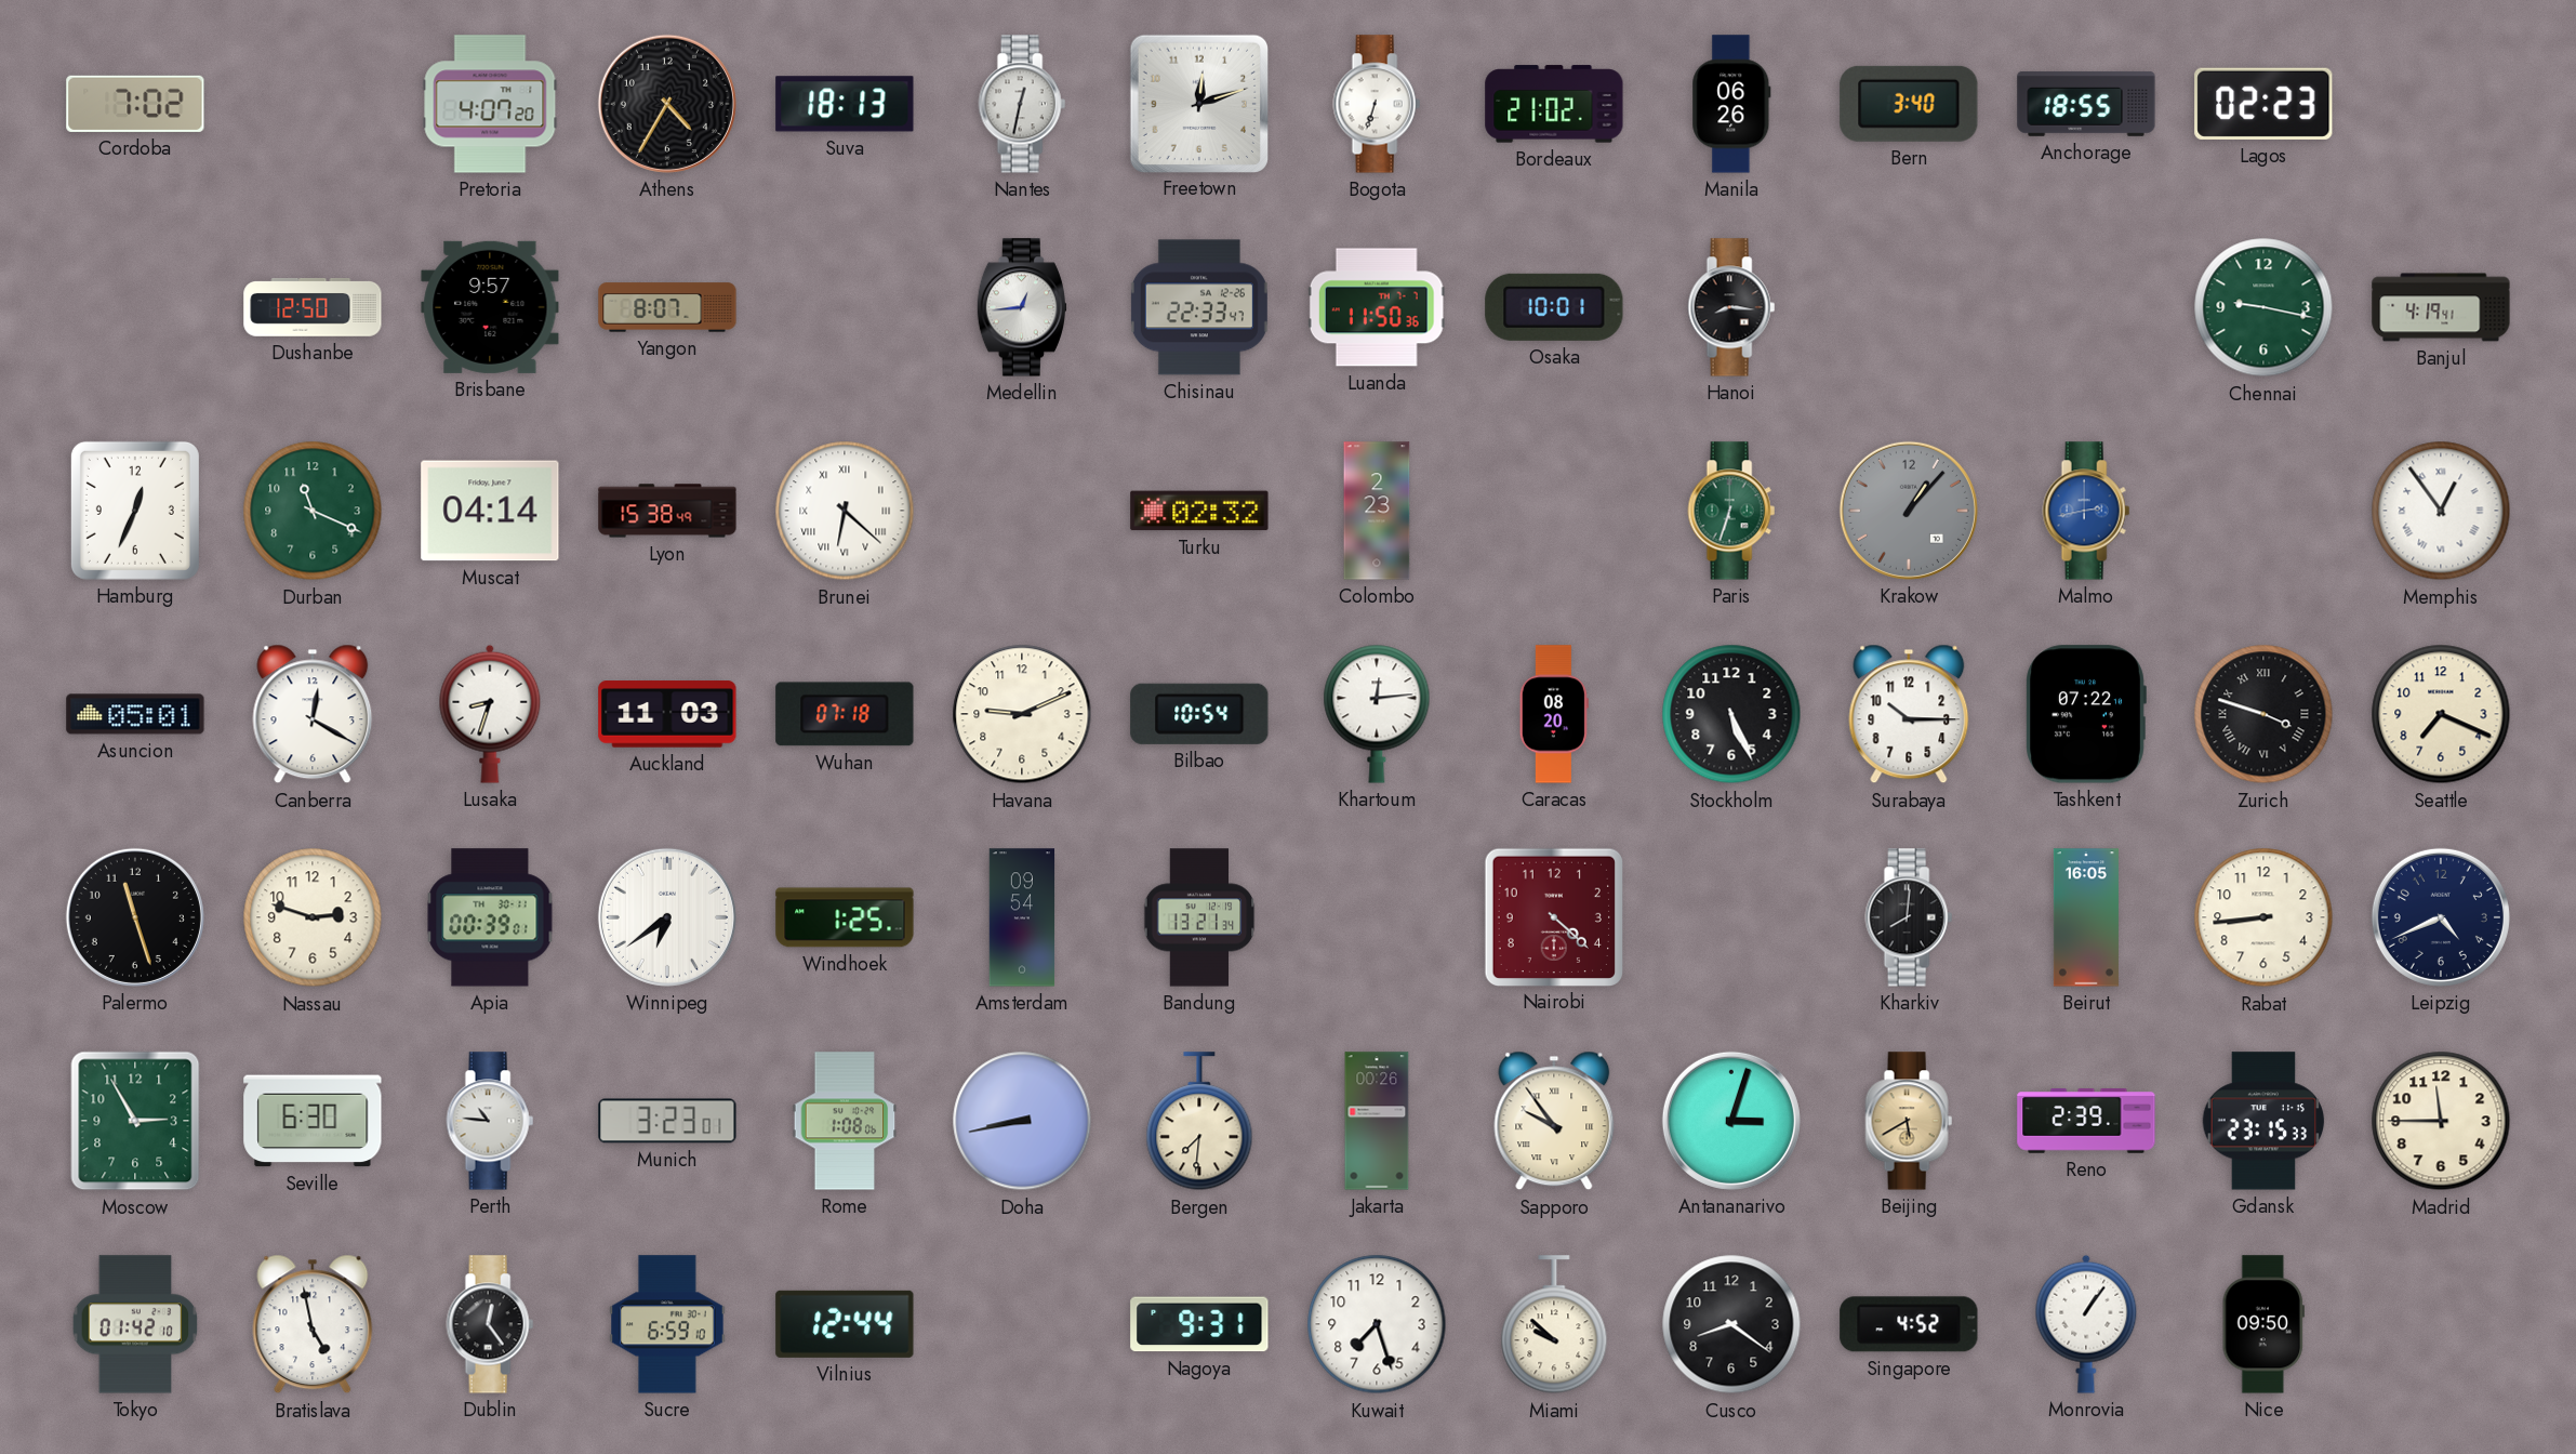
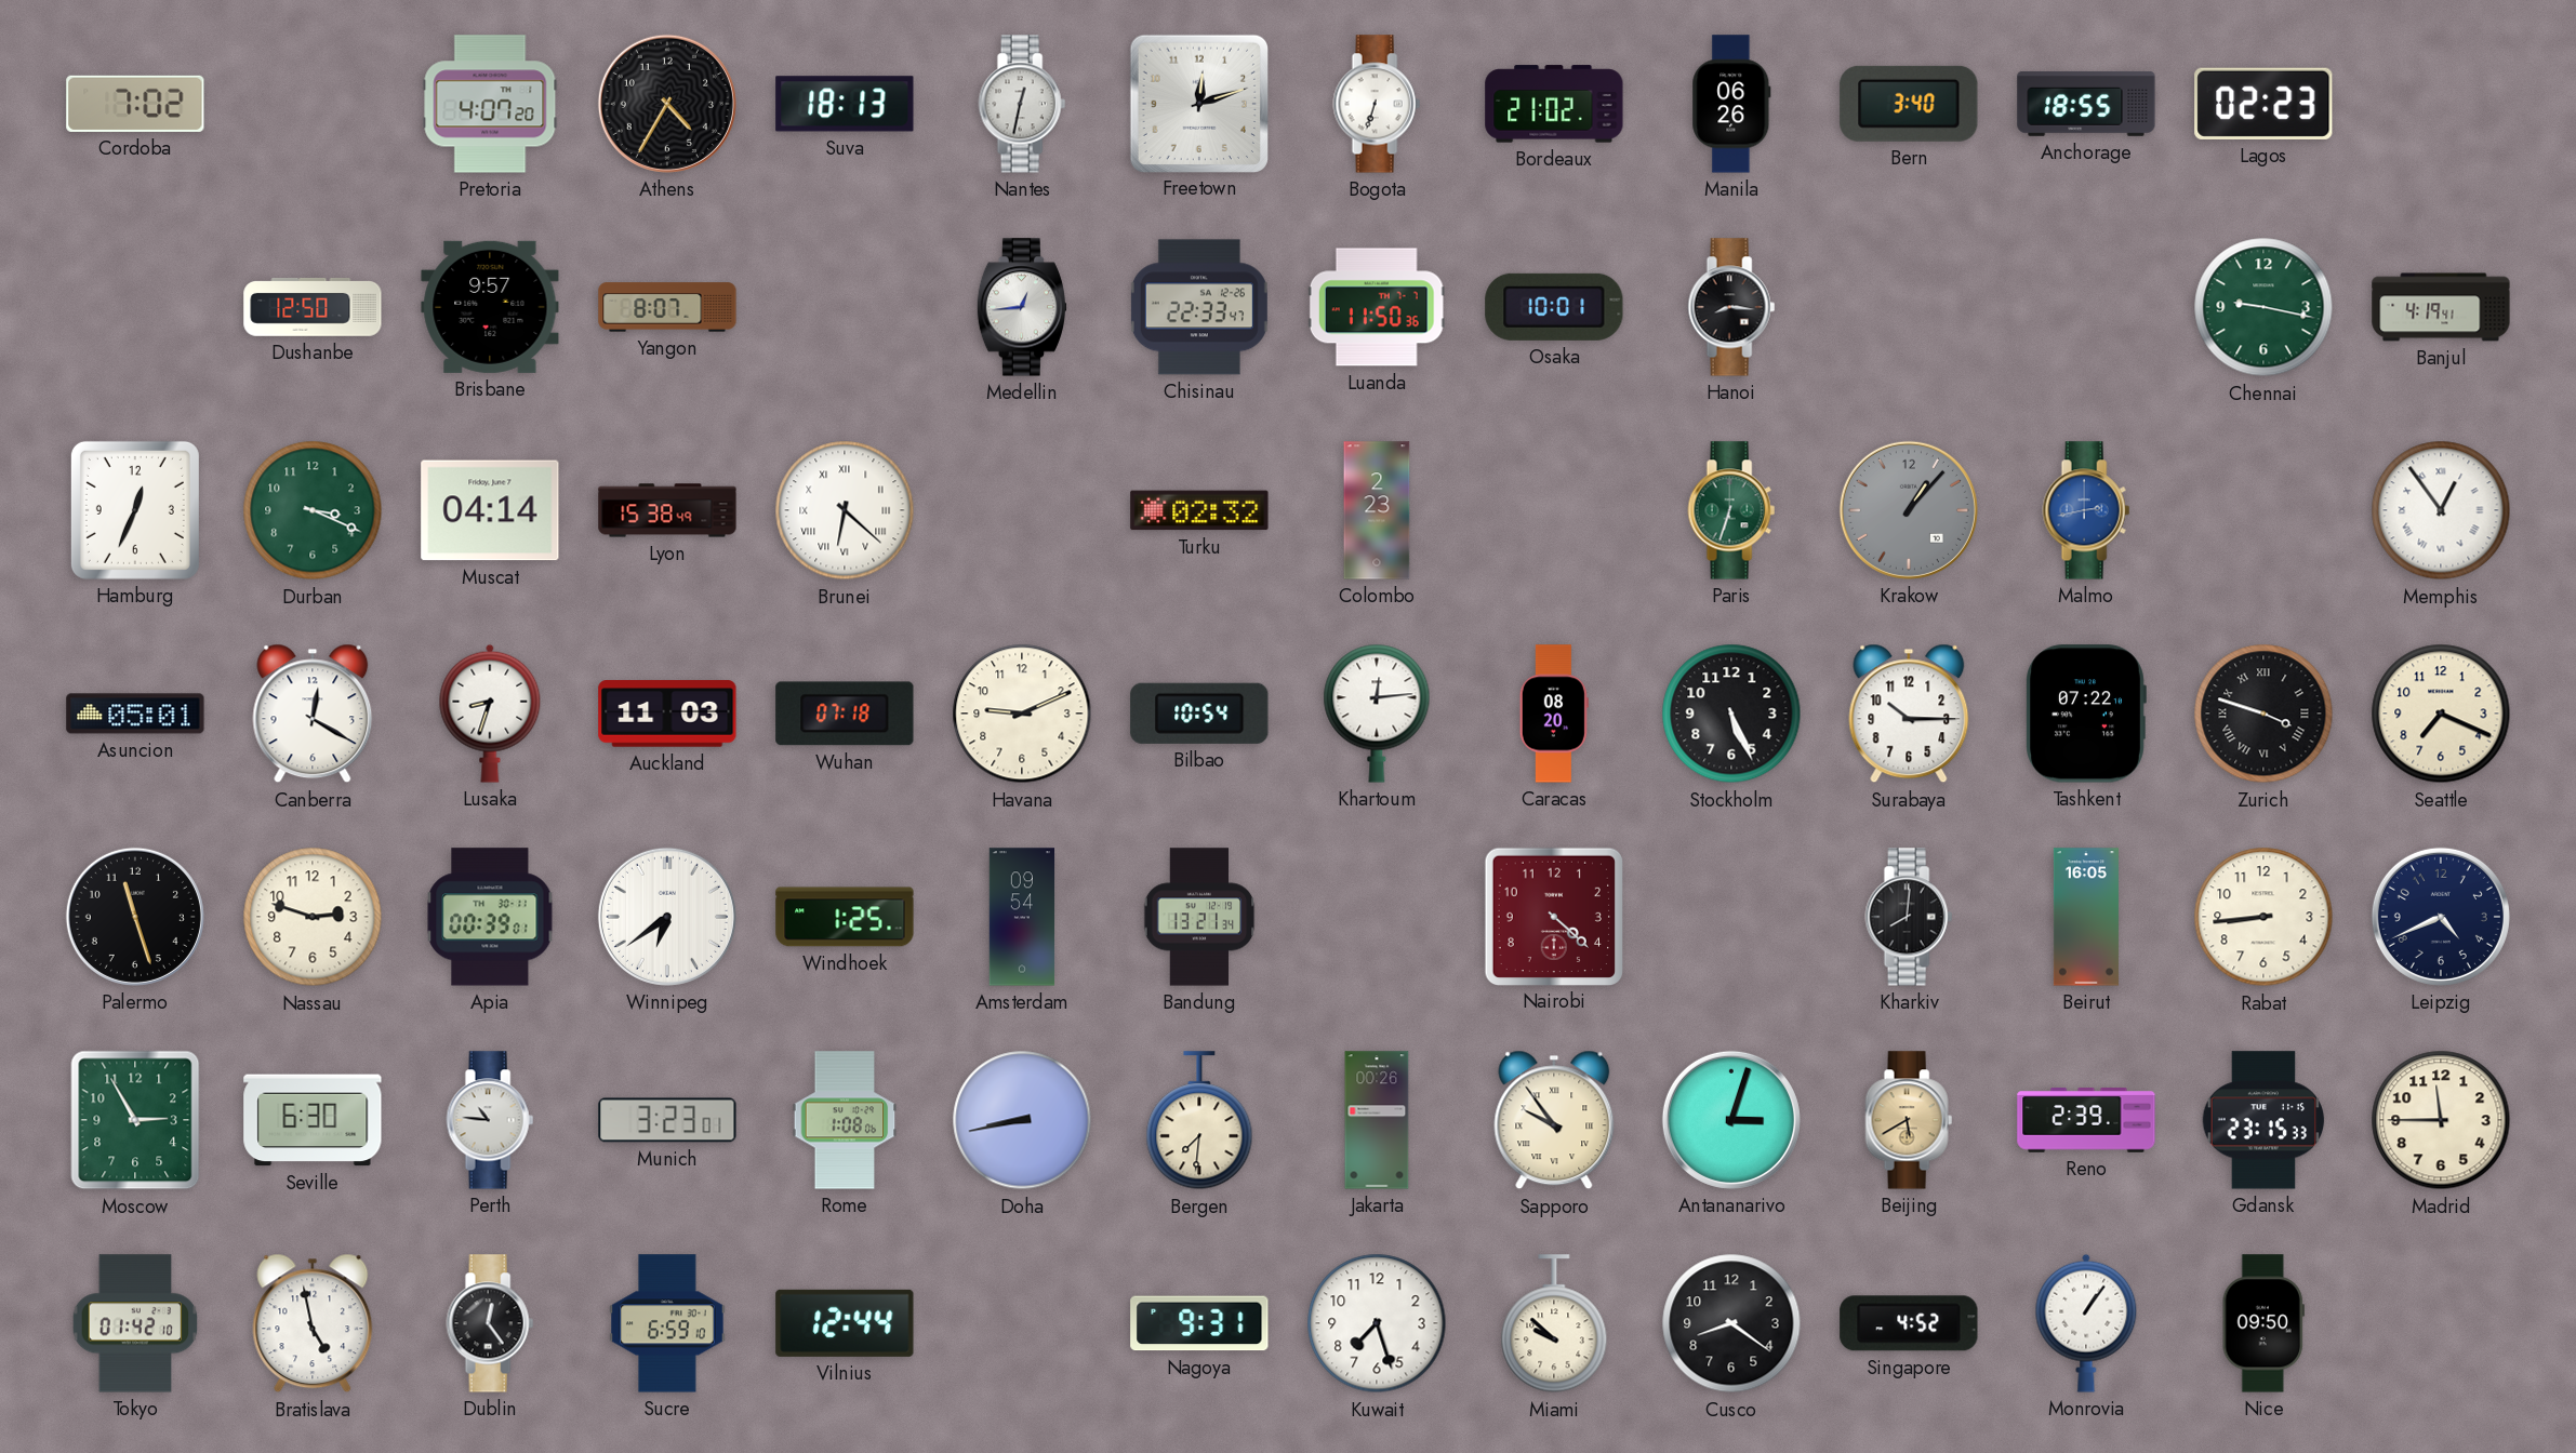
Durban: 11:19 -> 3:19
